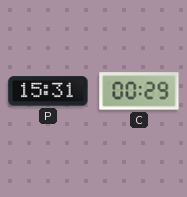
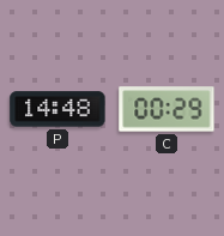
P: 15:31 -> 14:48
